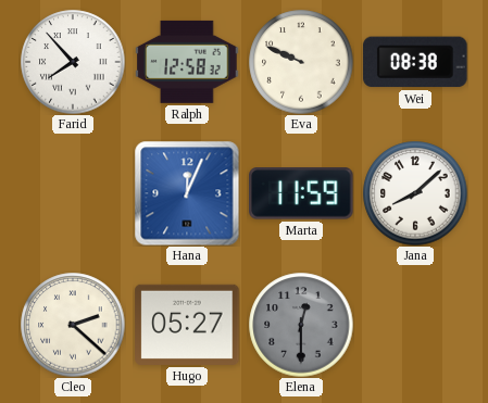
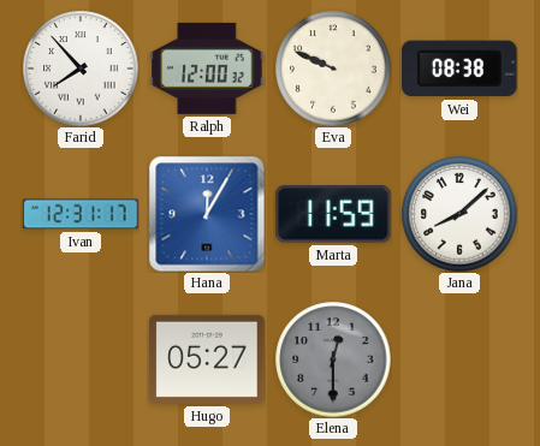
Ralph: 12:58 -> 12:00
Ivan: none -> 12:31
Hana: 12:04 -> 12:05
Cleo: 2:22 -> none
